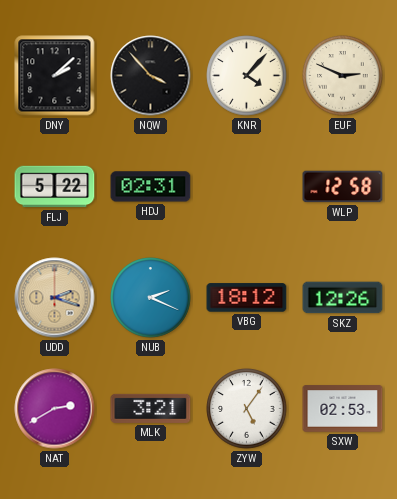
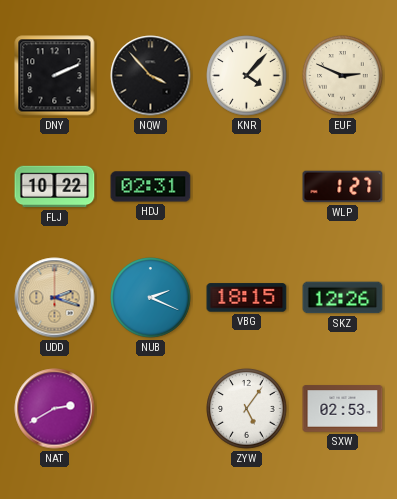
DNY: 2:08 -> 2:11
FLJ: 5:22 -> 10:22
WLP: 12:58 -> 1:27
VBG: 18:12 -> 18:15
MLK: 3:21 -> none
